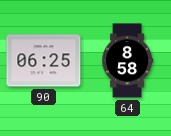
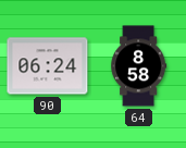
90: 06:25 -> 06:24
